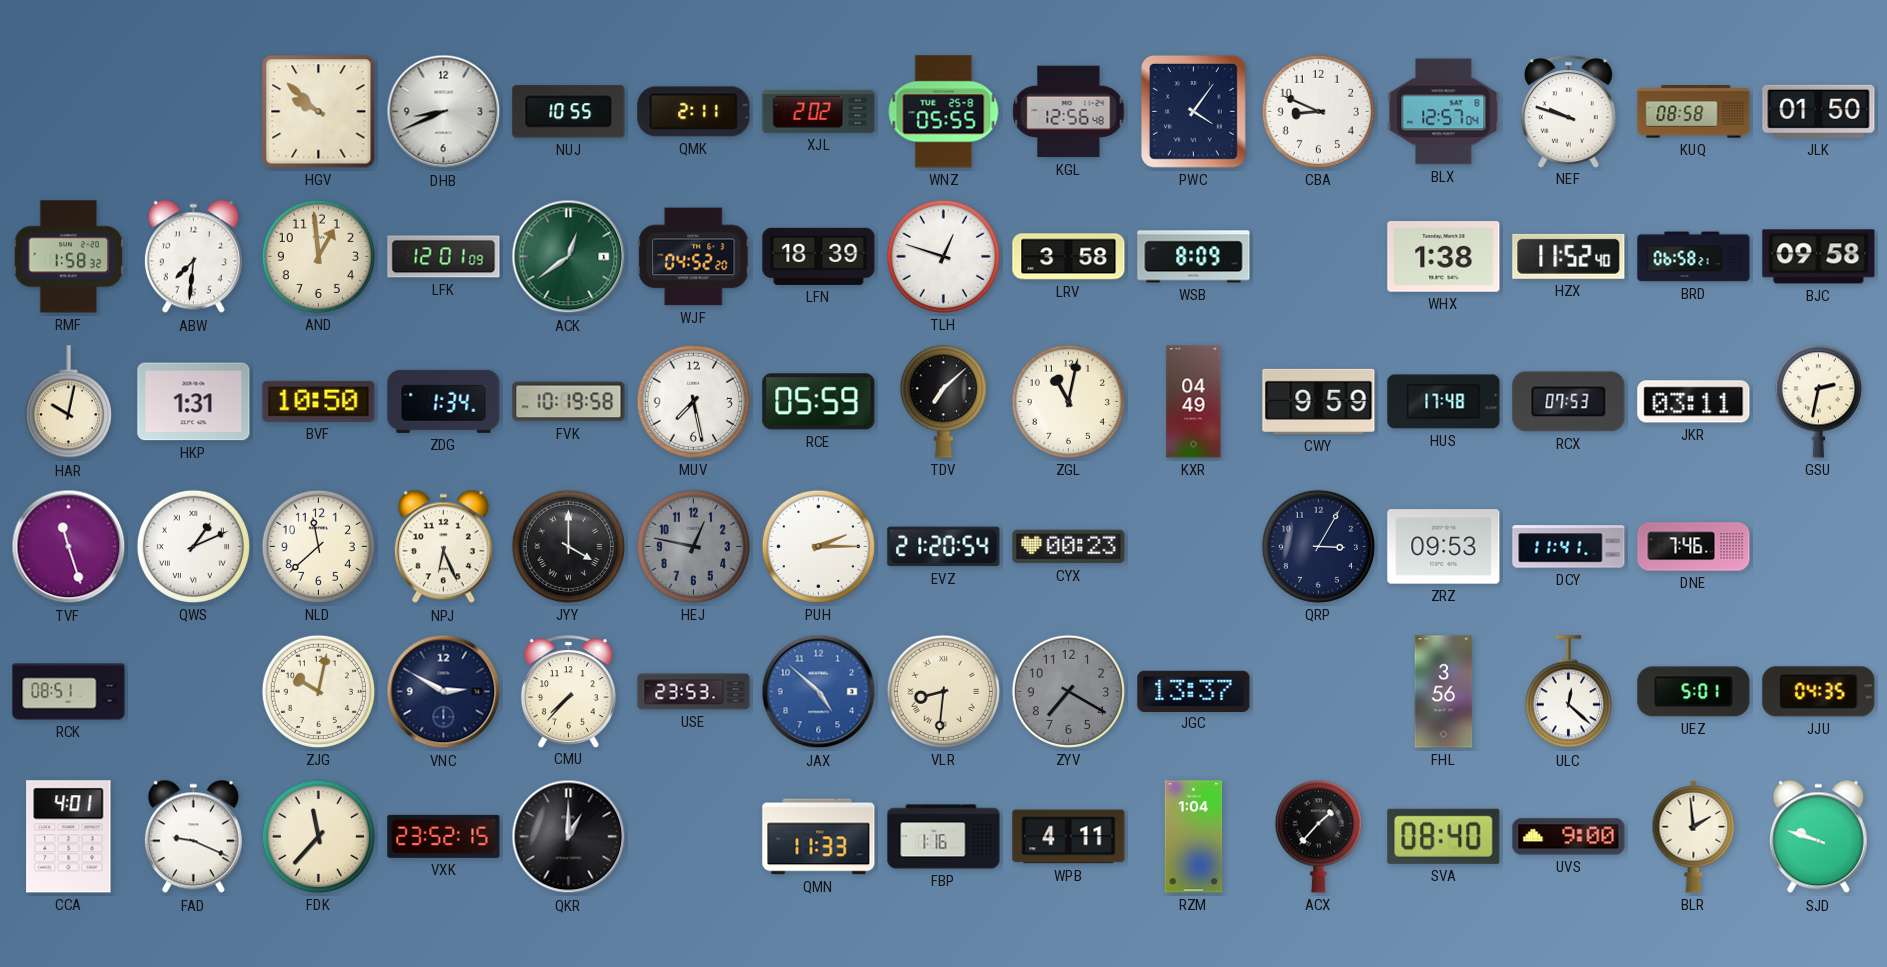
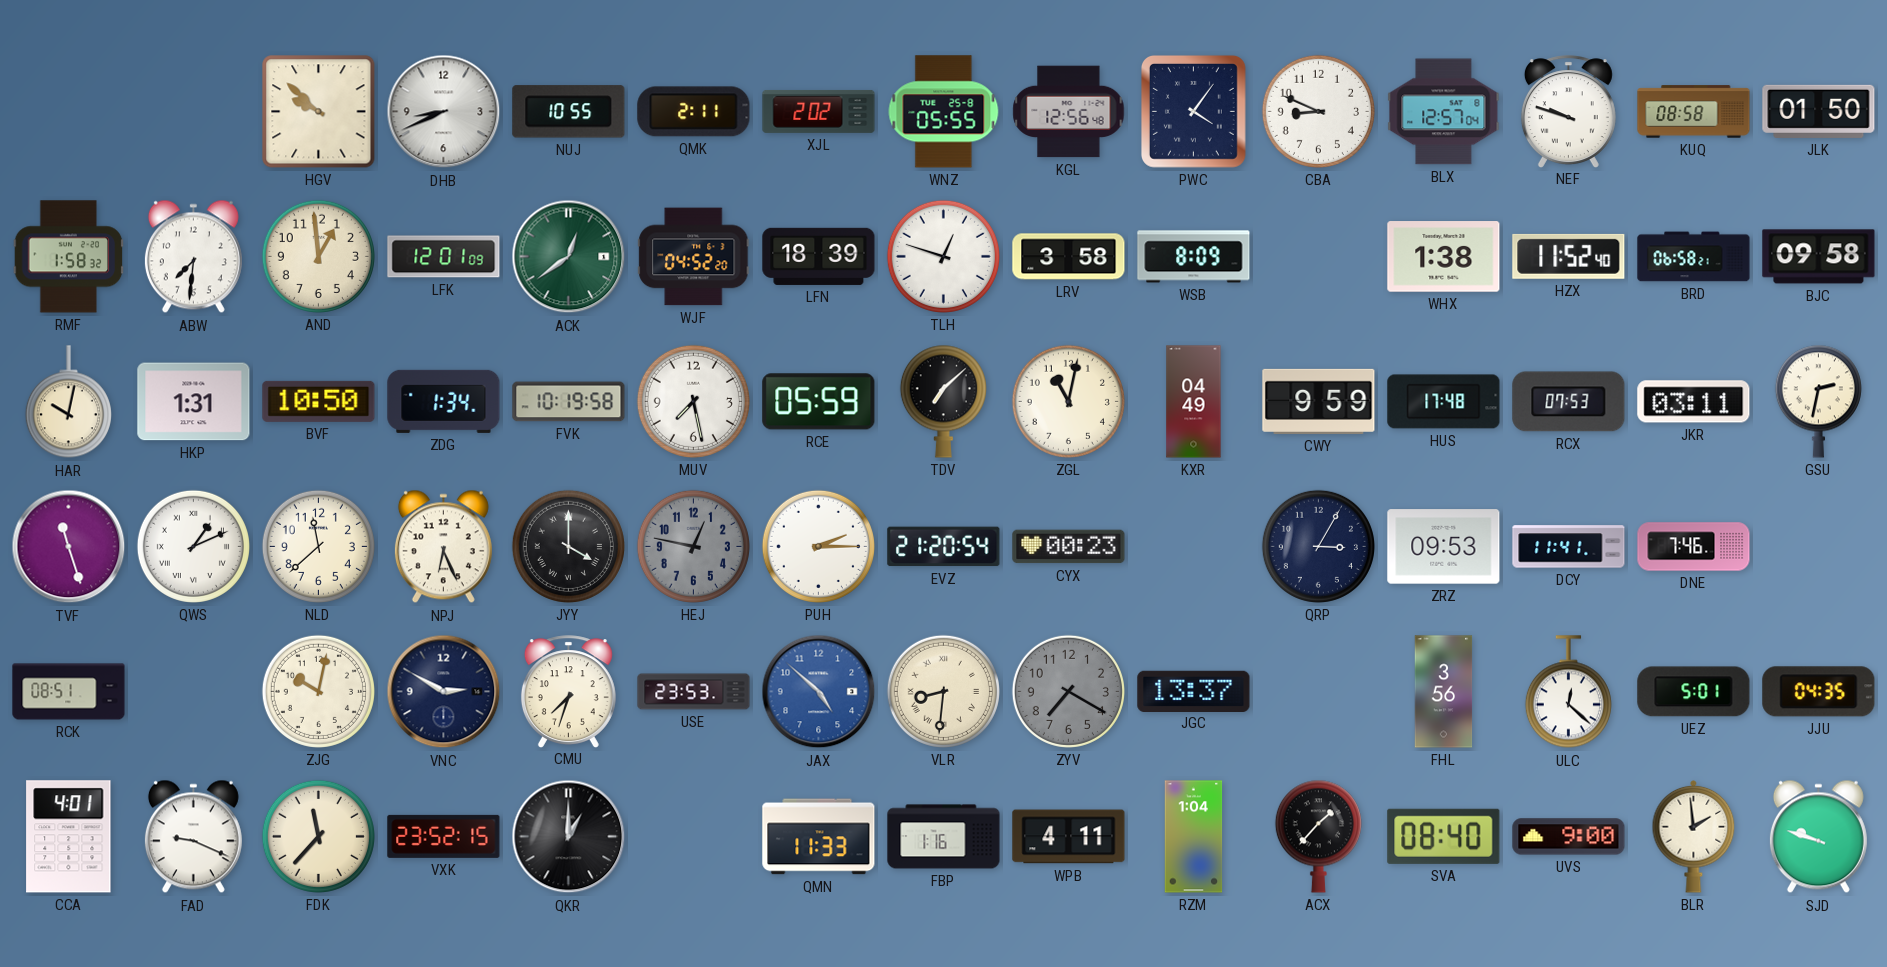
CMU: 7:37 -> 7:33
